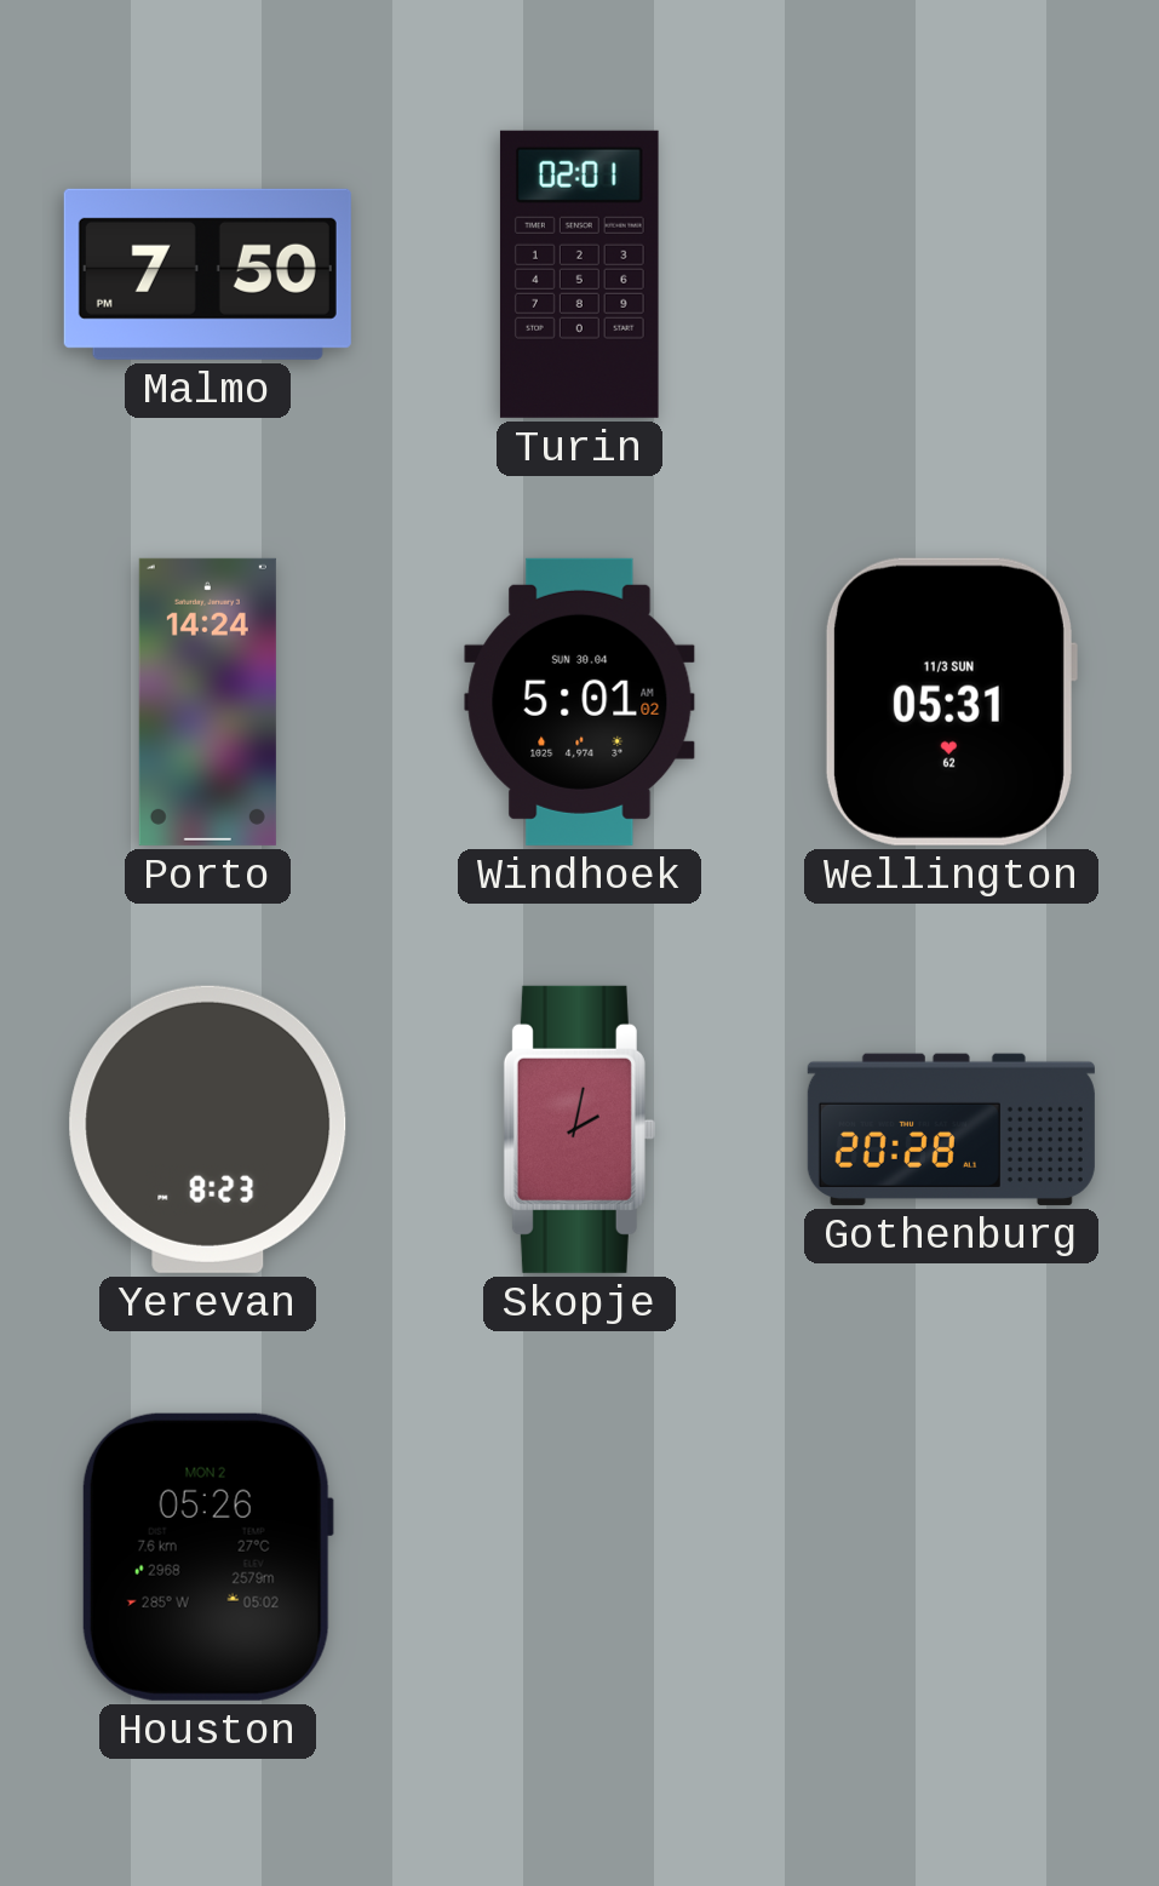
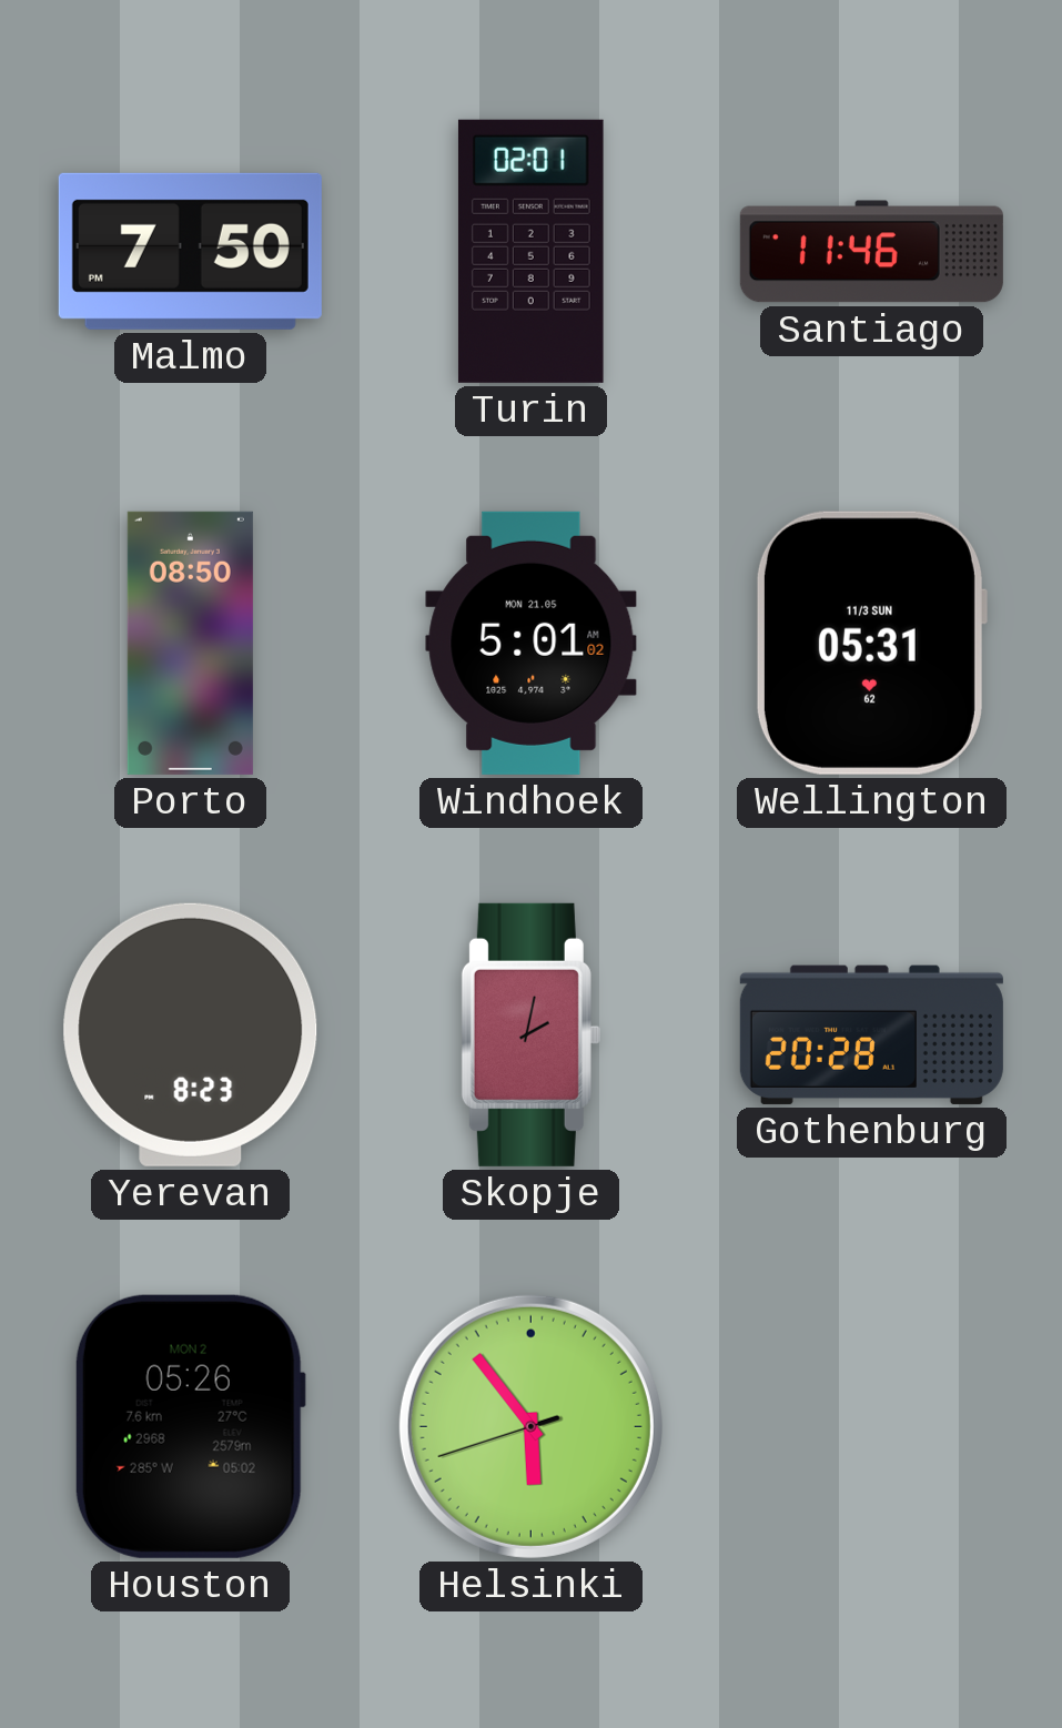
Santiago: none -> 11:46
Porto: 14:24 -> 08:50
Windhoek date: SUN 30.04 -> MON 21.05
Helsinki: none -> 5:53
